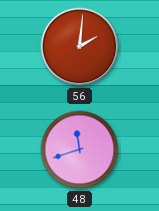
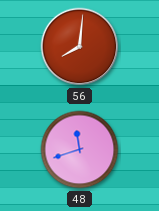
56: 2:01 -> 8:01
